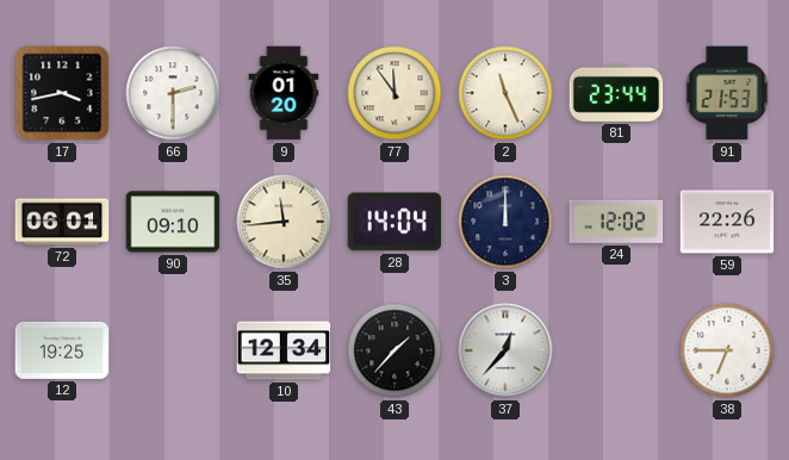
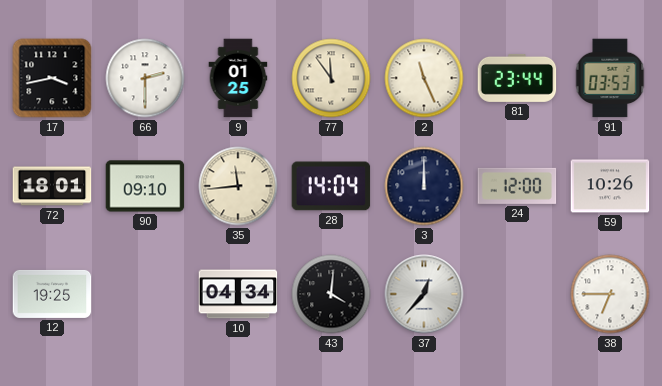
9: 01:20 -> 01:25
91: 21:53 -> 03:53
72: 06:01 -> 18:01
24: 12:02 -> 12:00
59: 22:26 -> 10:26
10: 12:34 -> 04:34
43: 1:37 -> 4:01
